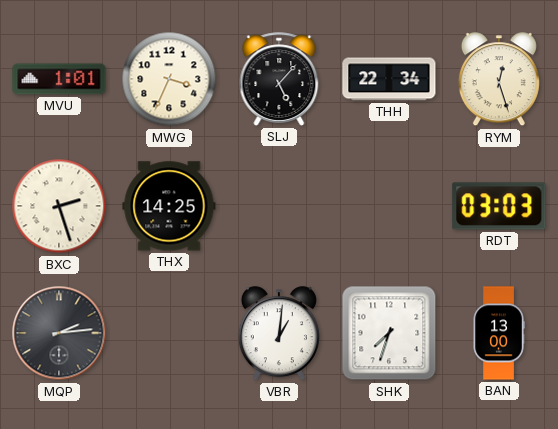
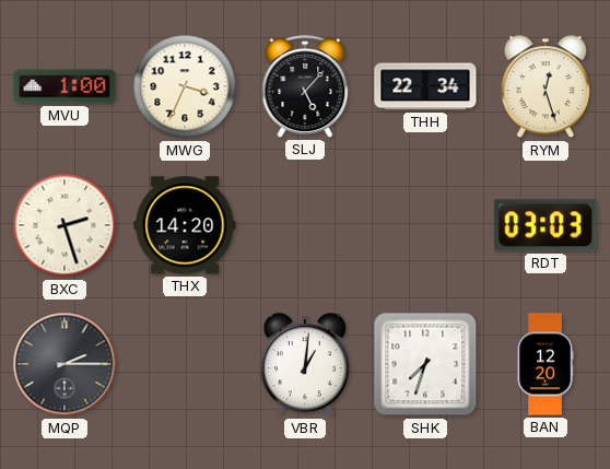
MVU: 1:01 -> 1:00
THX: 14:25 -> 14:20
MQP: 2:14 -> 2:15
BAN: 13:00 -> 12:20
